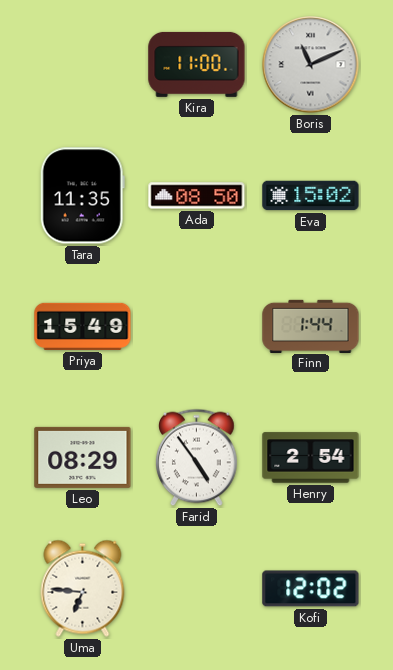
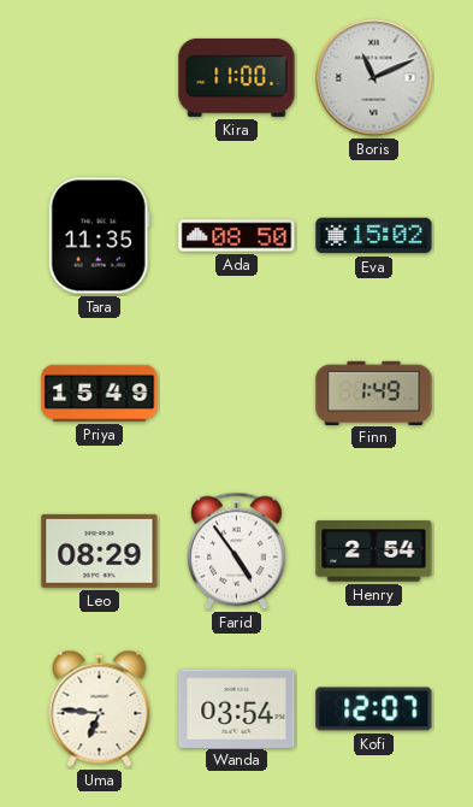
Finn: 1:44 -> 1:49
Wanda: none -> 03:54
Kofi: 12:02 -> 12:07
